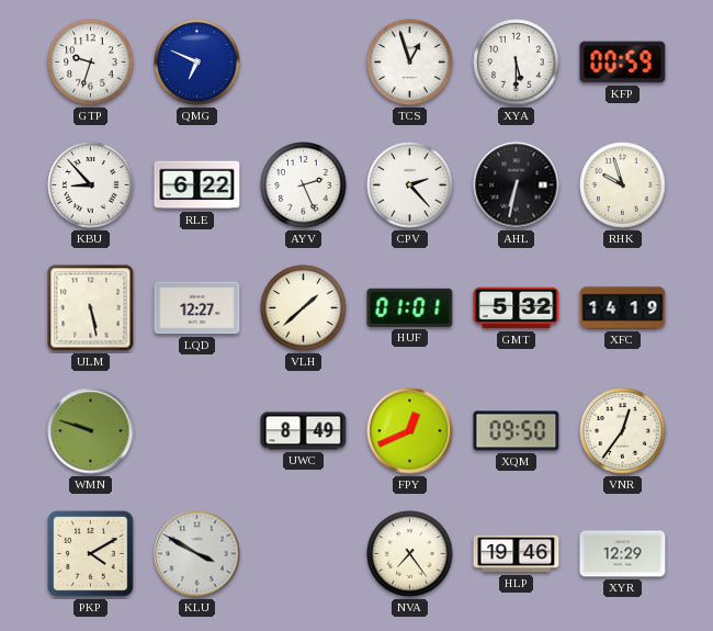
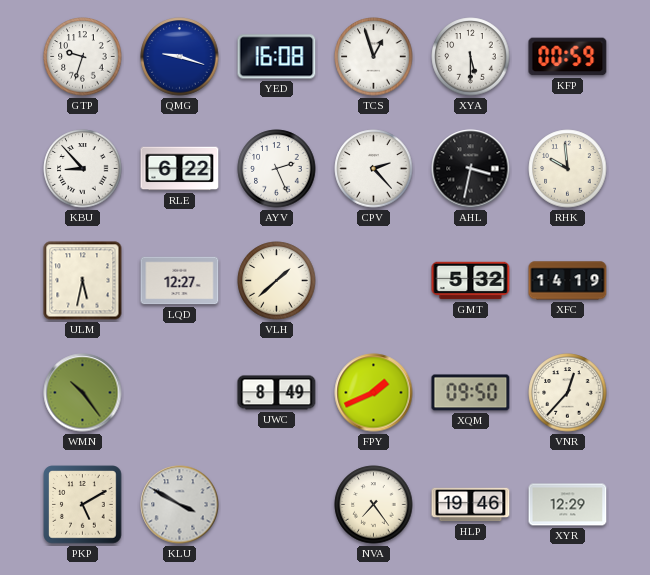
QMG: 6:49 -> 9:18
YED: none -> 16:08
AHL: 6:32 -> 3:32
RHK: 9:57 -> 9:59
ULM: 5:28 -> 5:32
HUF: 01:01 -> none
WMN: 9:48 -> 10:24
FPY: 12:41 -> 1:41
VNR: 12:36 -> 12:37
PKP: 4:10 -> 5:10
